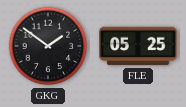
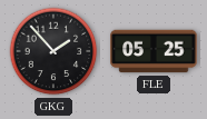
GKG: 1:51 -> 1:53
